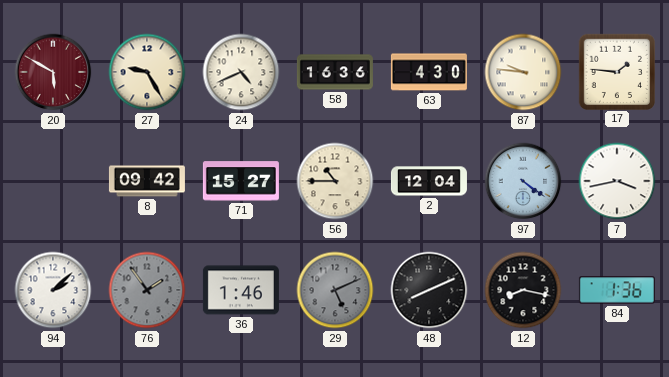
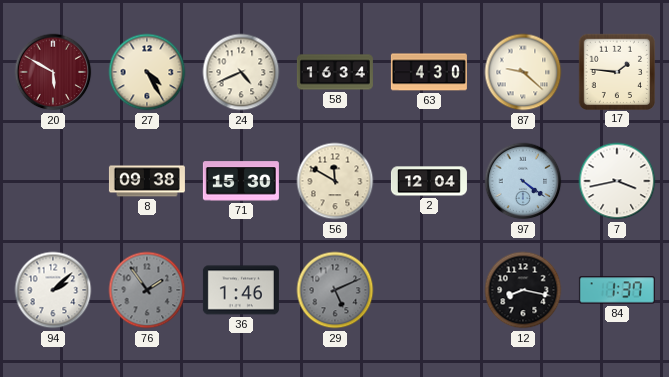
27: 9:25 -> 4:25
58: 16:36 -> 16:34
87: 9:46 -> 9:22
8: 09:42 -> 09:38
71: 15:27 -> 15:30
56: 10:45 -> 11:50
48: 8:11 -> none
84: 1:36 -> 1:37
